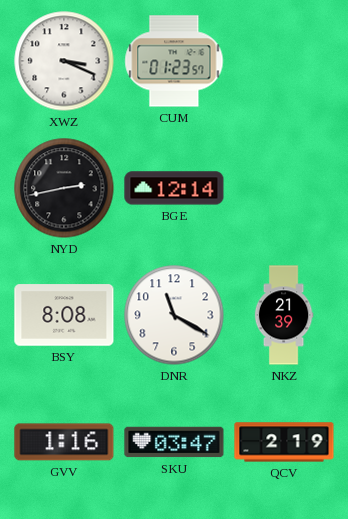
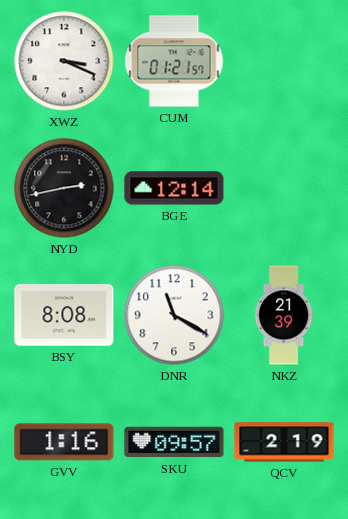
CUM: 01:23 -> 01:21
SKU: 03:47 -> 09:57
